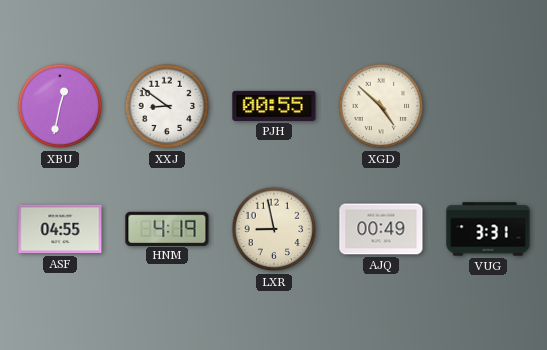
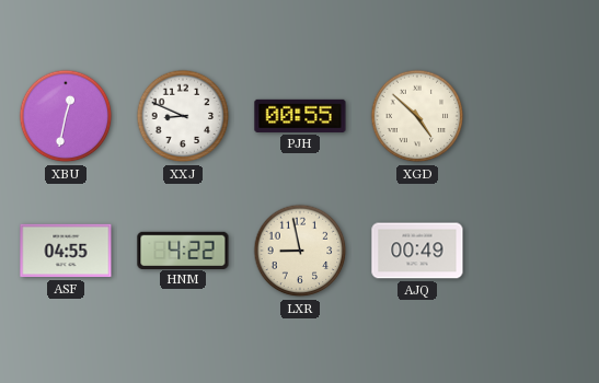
XXJ: 8:51 -> 8:49
HNM: 4:19 -> 4:22
VUG: 3:31 -> none
